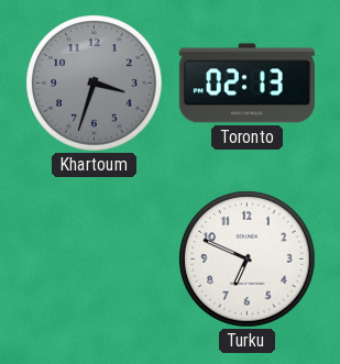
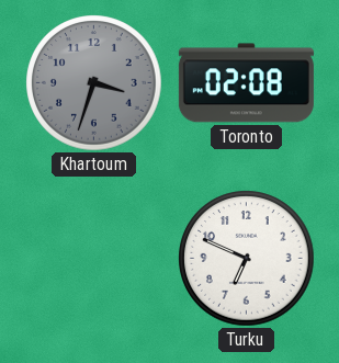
Toronto: 02:13 -> 02:08
